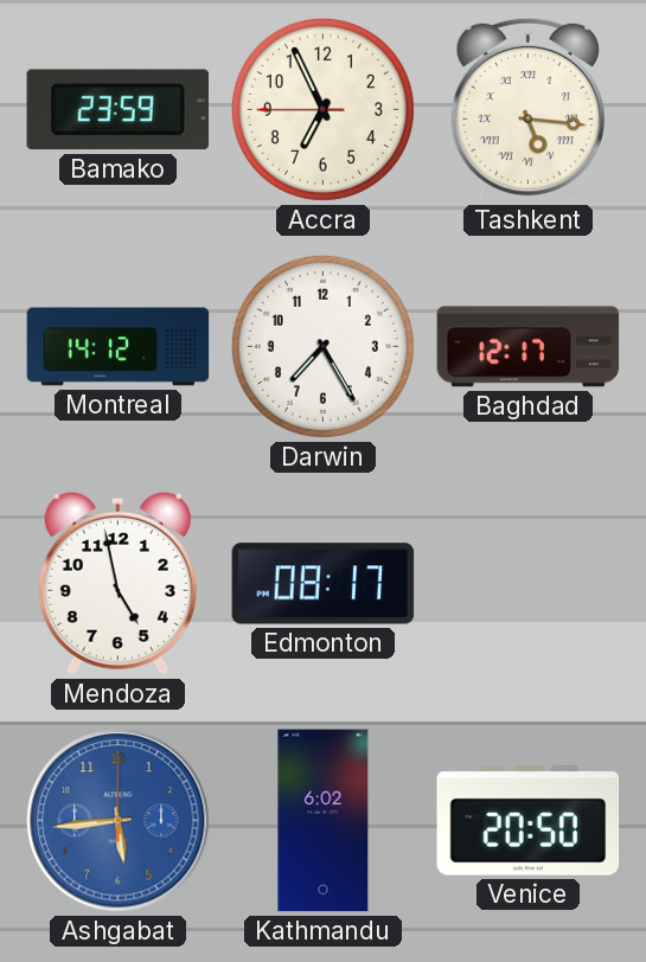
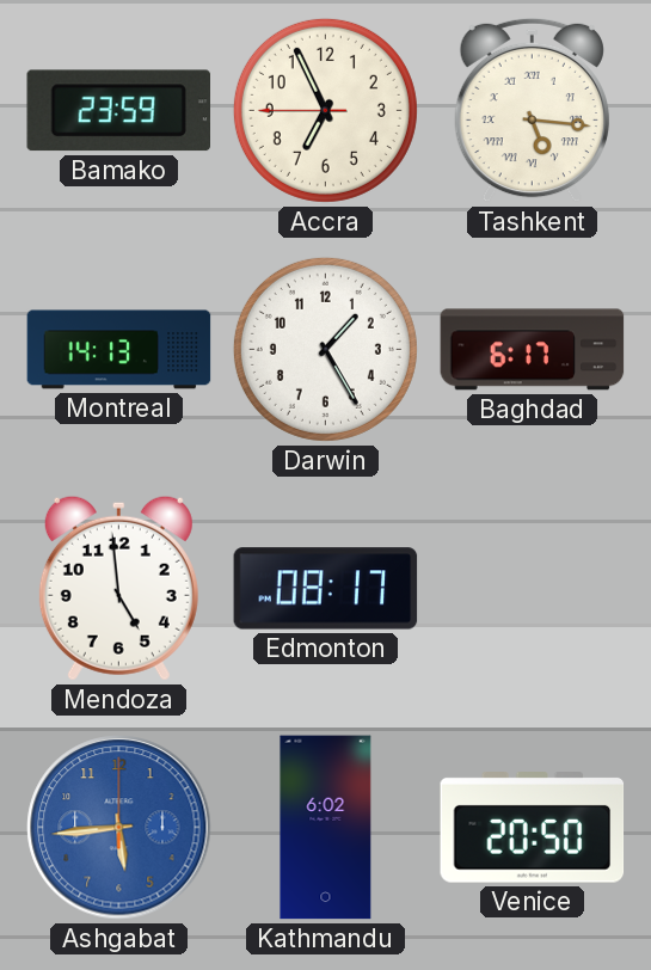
Montreal: 14:12 -> 14:13
Darwin: 7:25 -> 1:25
Baghdad: 12:17 -> 6:17
Mendoza: 4:58 -> 4:59
